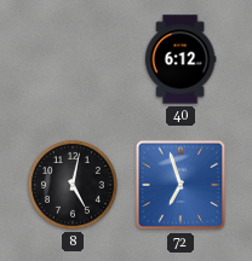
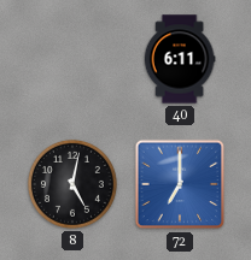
40: 6:12 -> 6:11
72: 6:57 -> 7:00
